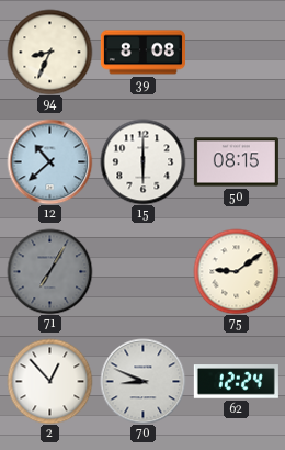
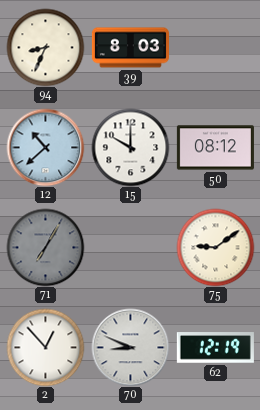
39: 8:08 -> 8:03
15: 6:00 -> 10:00
50: 08:15 -> 08:12
62: 12:24 -> 12:19
